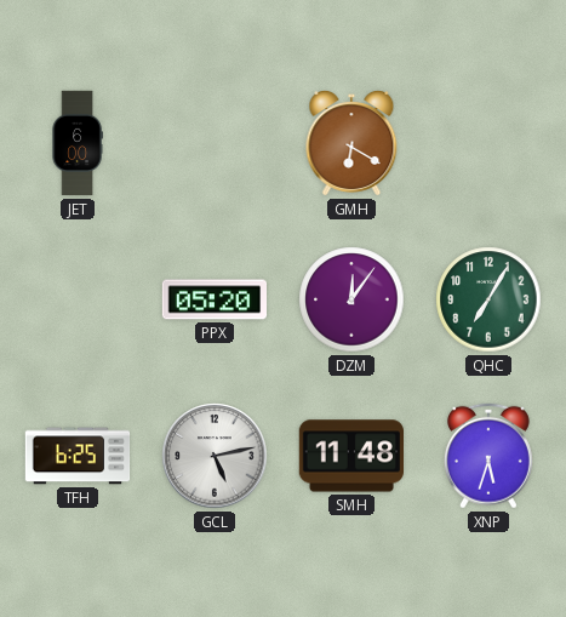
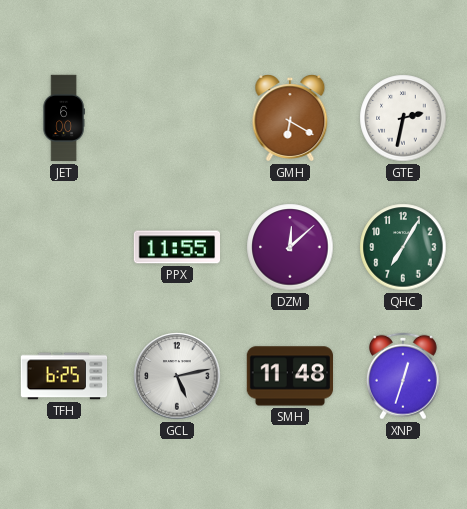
GTE: none -> 2:32
PPX: 05:20 -> 11:55
DZM: 12:06 -> 12:08
XNP: 5:33 -> 12:33
